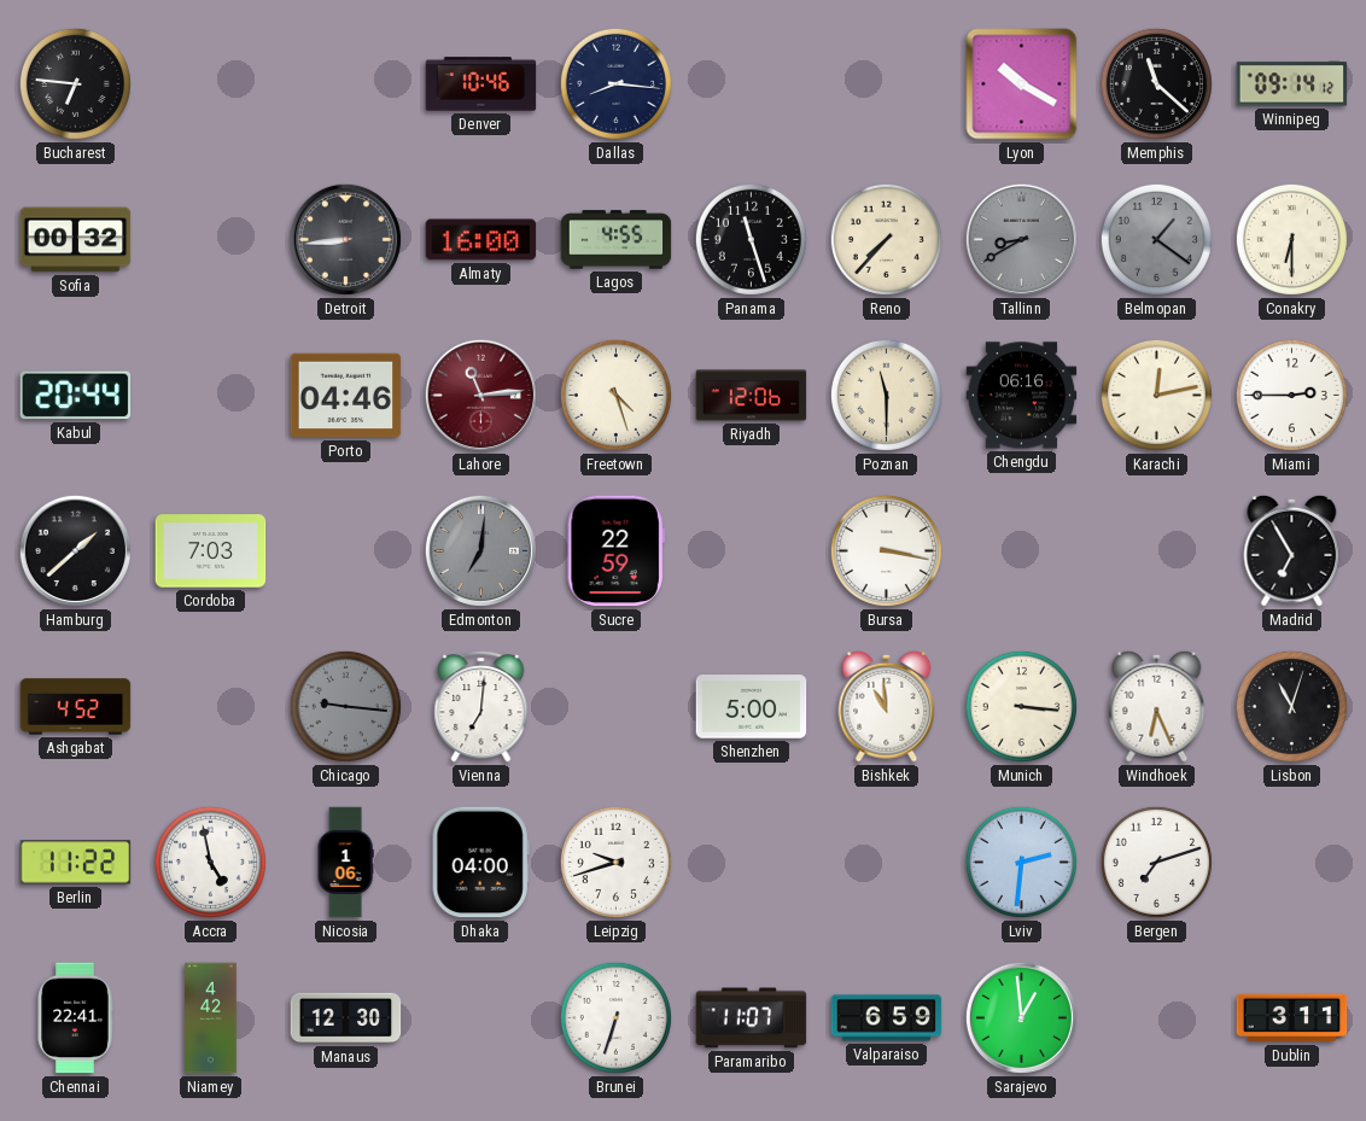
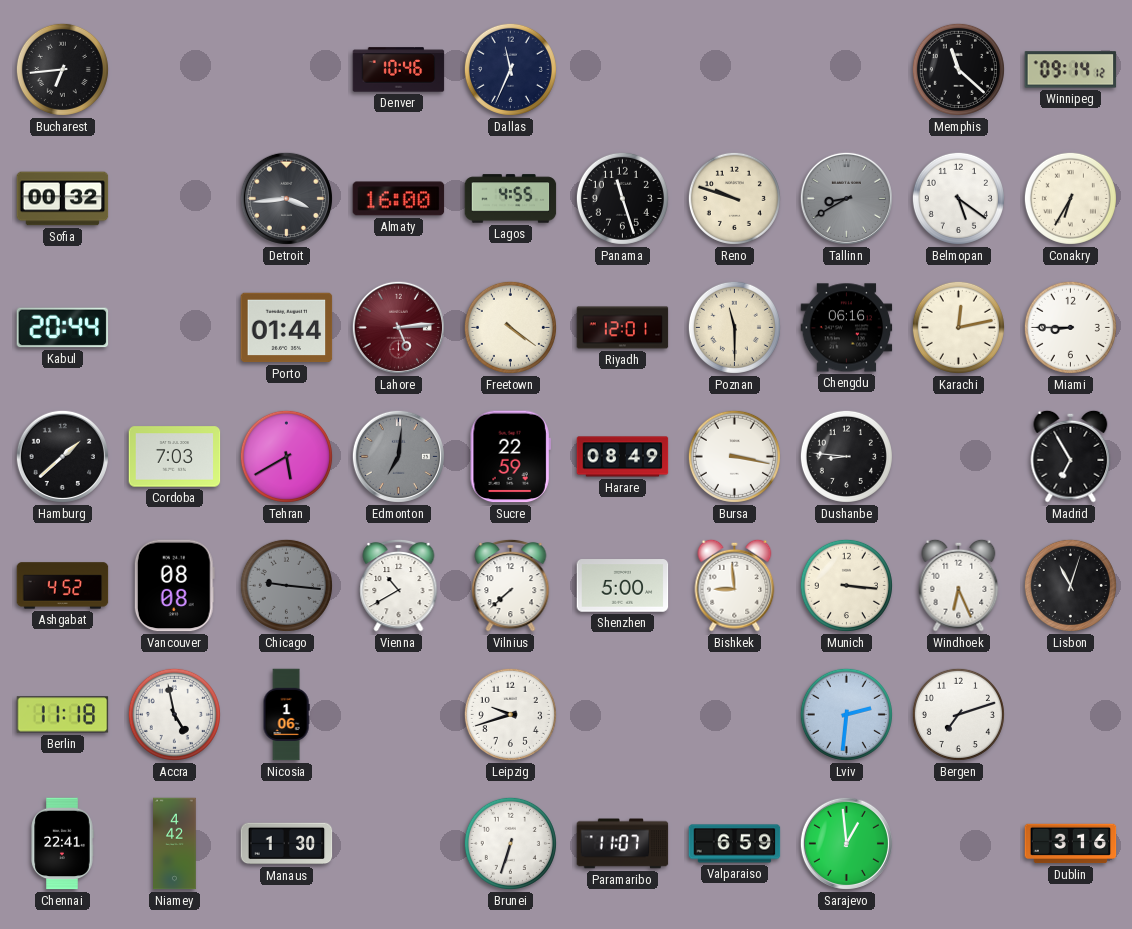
Bucharest: 6:46 -> 6:44
Dallas: 8:16 -> 11:34
Lyon: 10:20 -> none
Detroit: 8:44 -> 3:44
Reno: 7:37 -> 9:48
Belmopan: 1:21 -> 5:21
Belmopan dial: grey -> white
Conakry: 6:30 -> 6:35
Porto: 04:46 -> 01:44
Lahore: 11:14 -> 5:14
Freetown: 4:27 -> 4:21
Riyadh: 12:06 -> 12:01
Miami: 2:45 -> 8:45
Tehran: none -> 5:40
Harare: none -> 08:49
Dushanbe: none -> 8:46
Vancouver: none -> 08:08
Vienna: 7:01 -> 10:40
Vilnius: none -> 7:38
Bishkek: 10:59 -> 8:59
Berlin: 11:22 -> 11:18
Dhaka: 04:00 -> none
Manaus: 12:30 -> 1:30
Dublin: 3:11 -> 3:16
